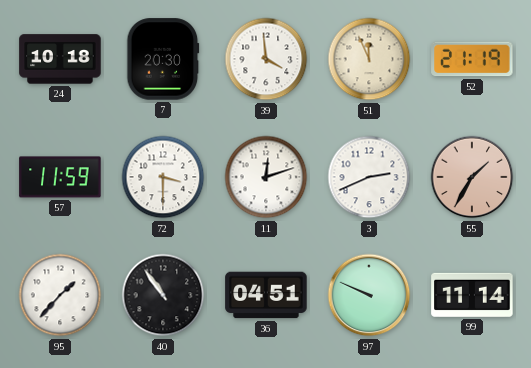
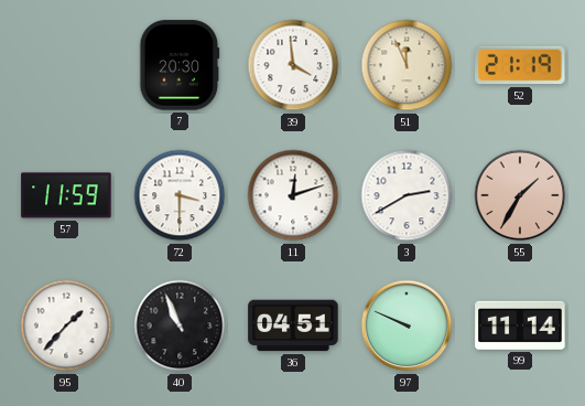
24: 10:18 -> none
3: 2:41 -> 2:40
40: 10:54 -> 10:56
